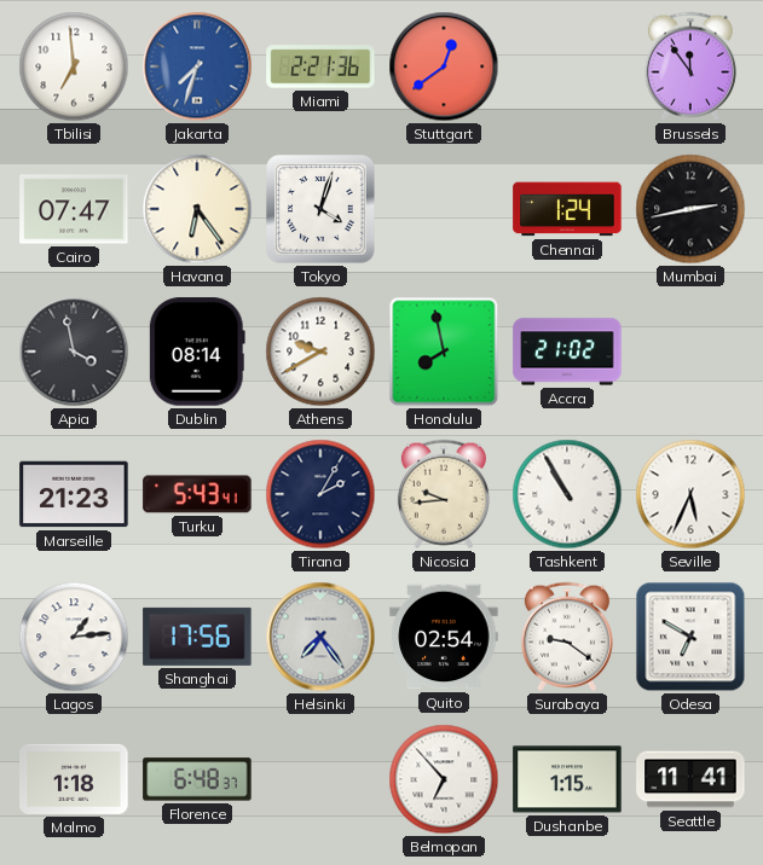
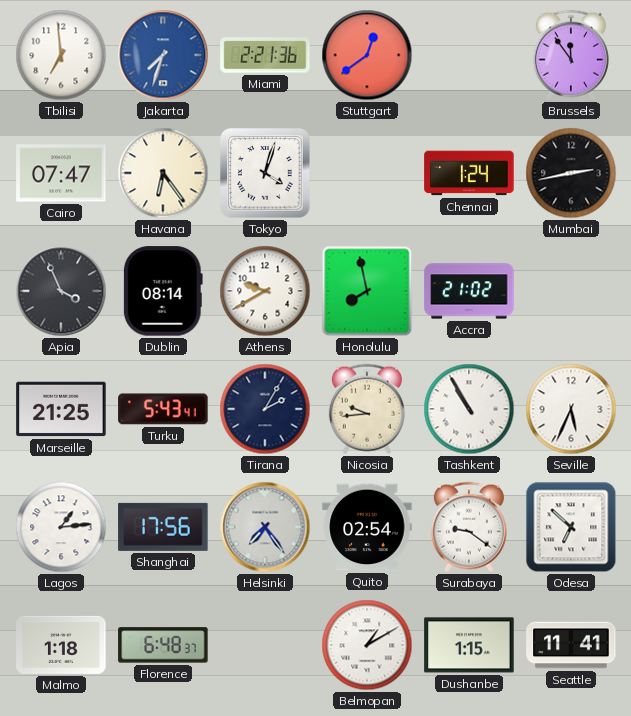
Apia: 3:58 -> 3:56
Marseille: 21:23 -> 21:25
Odesa: 6:50 -> 6:52
Belmopan: 6:53 -> 1:10
